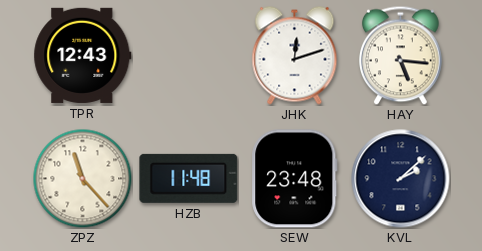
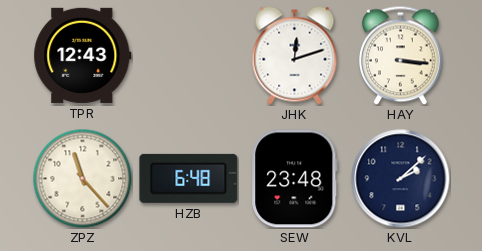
HAY: 5:16 -> 3:16
HZB: 11:48 -> 6:48
